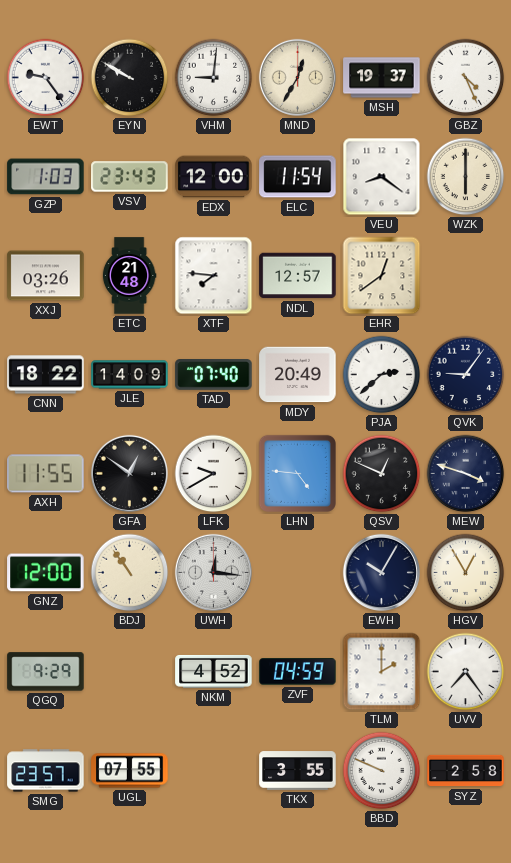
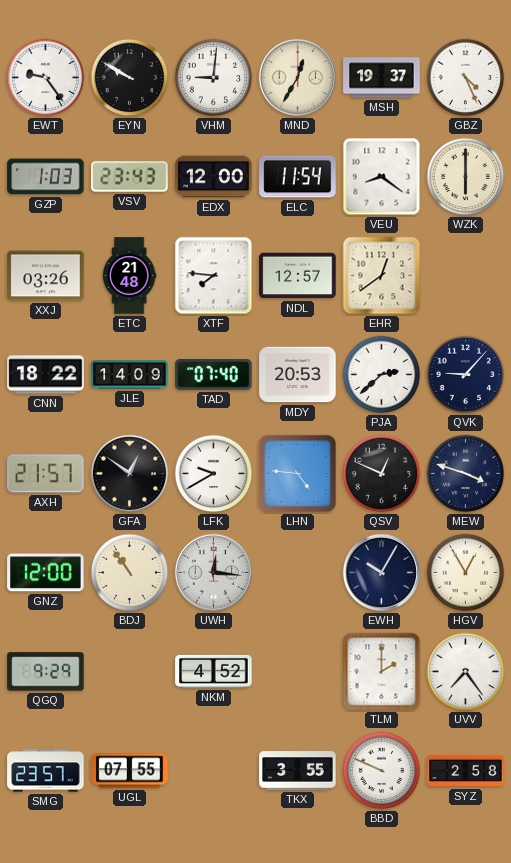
MDY: 20:49 -> 20:53
QVK: 9:06 -> 9:07
AXH: 11:55 -> 21:57
ZVF: 04:59 -> none
